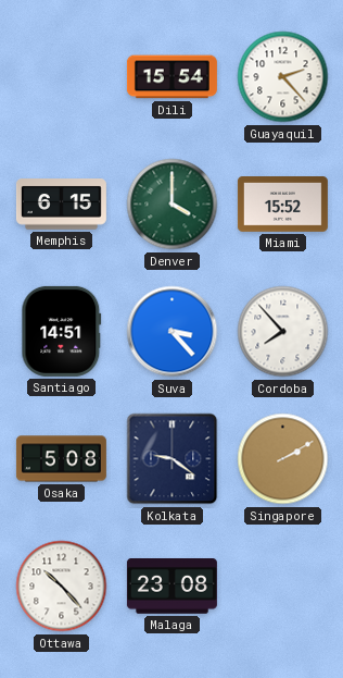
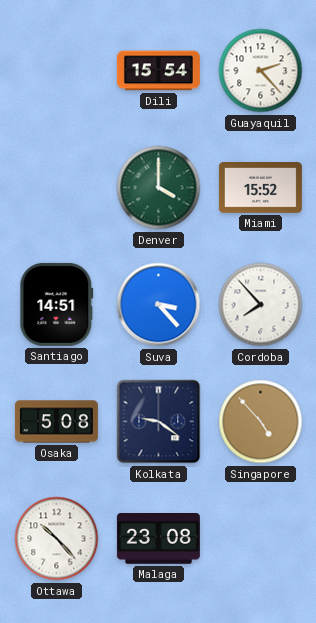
Memphis: 6:15 -> none
Singapore: 2:10 -> 4:53
